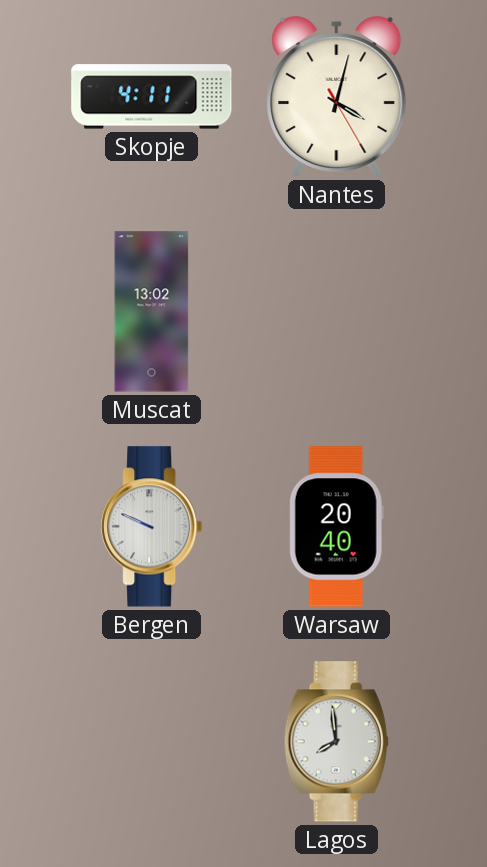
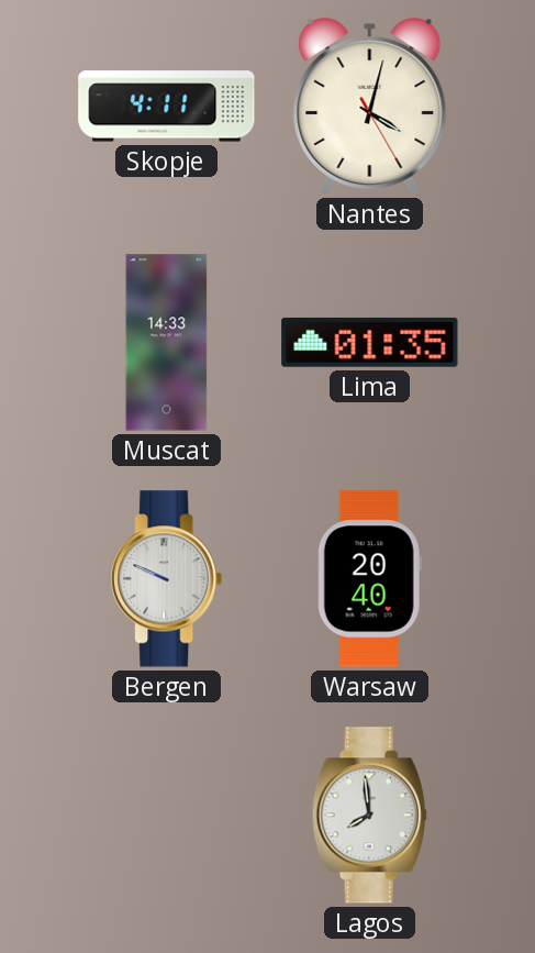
Muscat: 13:02 -> 14:33
Lima: none -> 01:35
